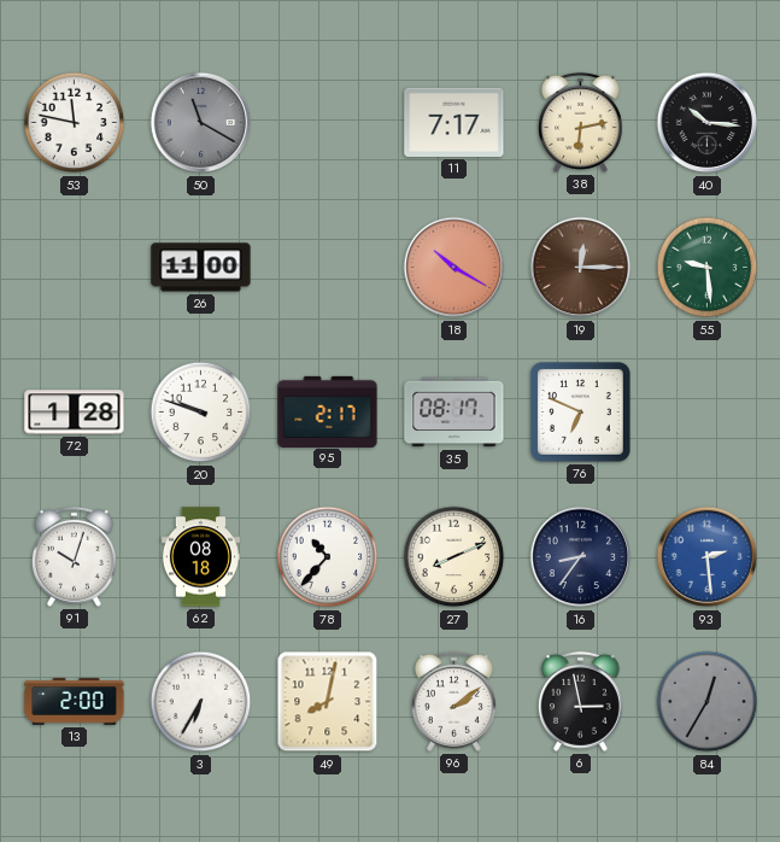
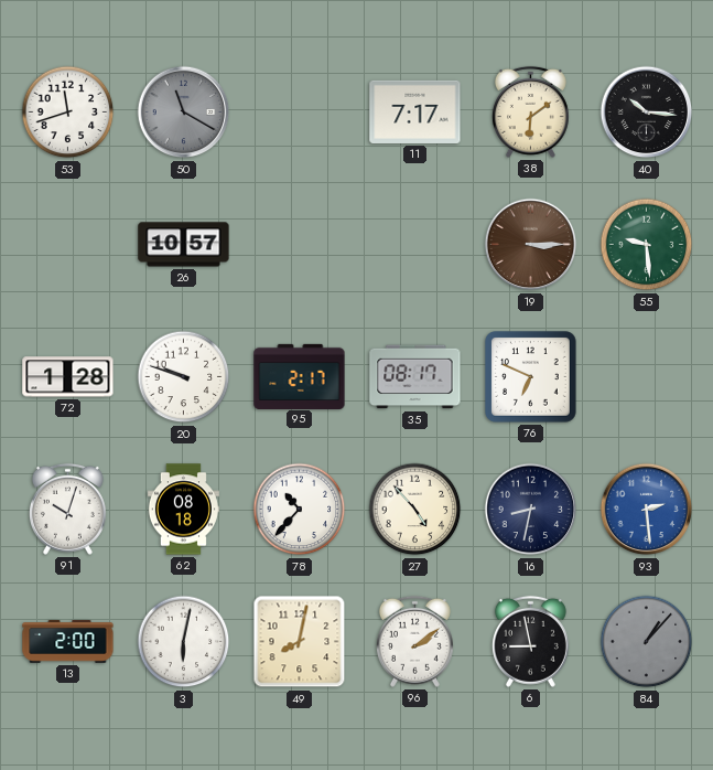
53: 11:47 -> 11:42
38: 6:13 -> 6:09
26: 11:00 -> 10:57
18: 10:20 -> none
19: 12:15 -> 3:15
27: 8:11 -> 4:53
16: 8:36 -> 8:32
3: 6:35 -> 6:02
6: 2:58 -> 8:58
84: 12:35 -> 1:07
